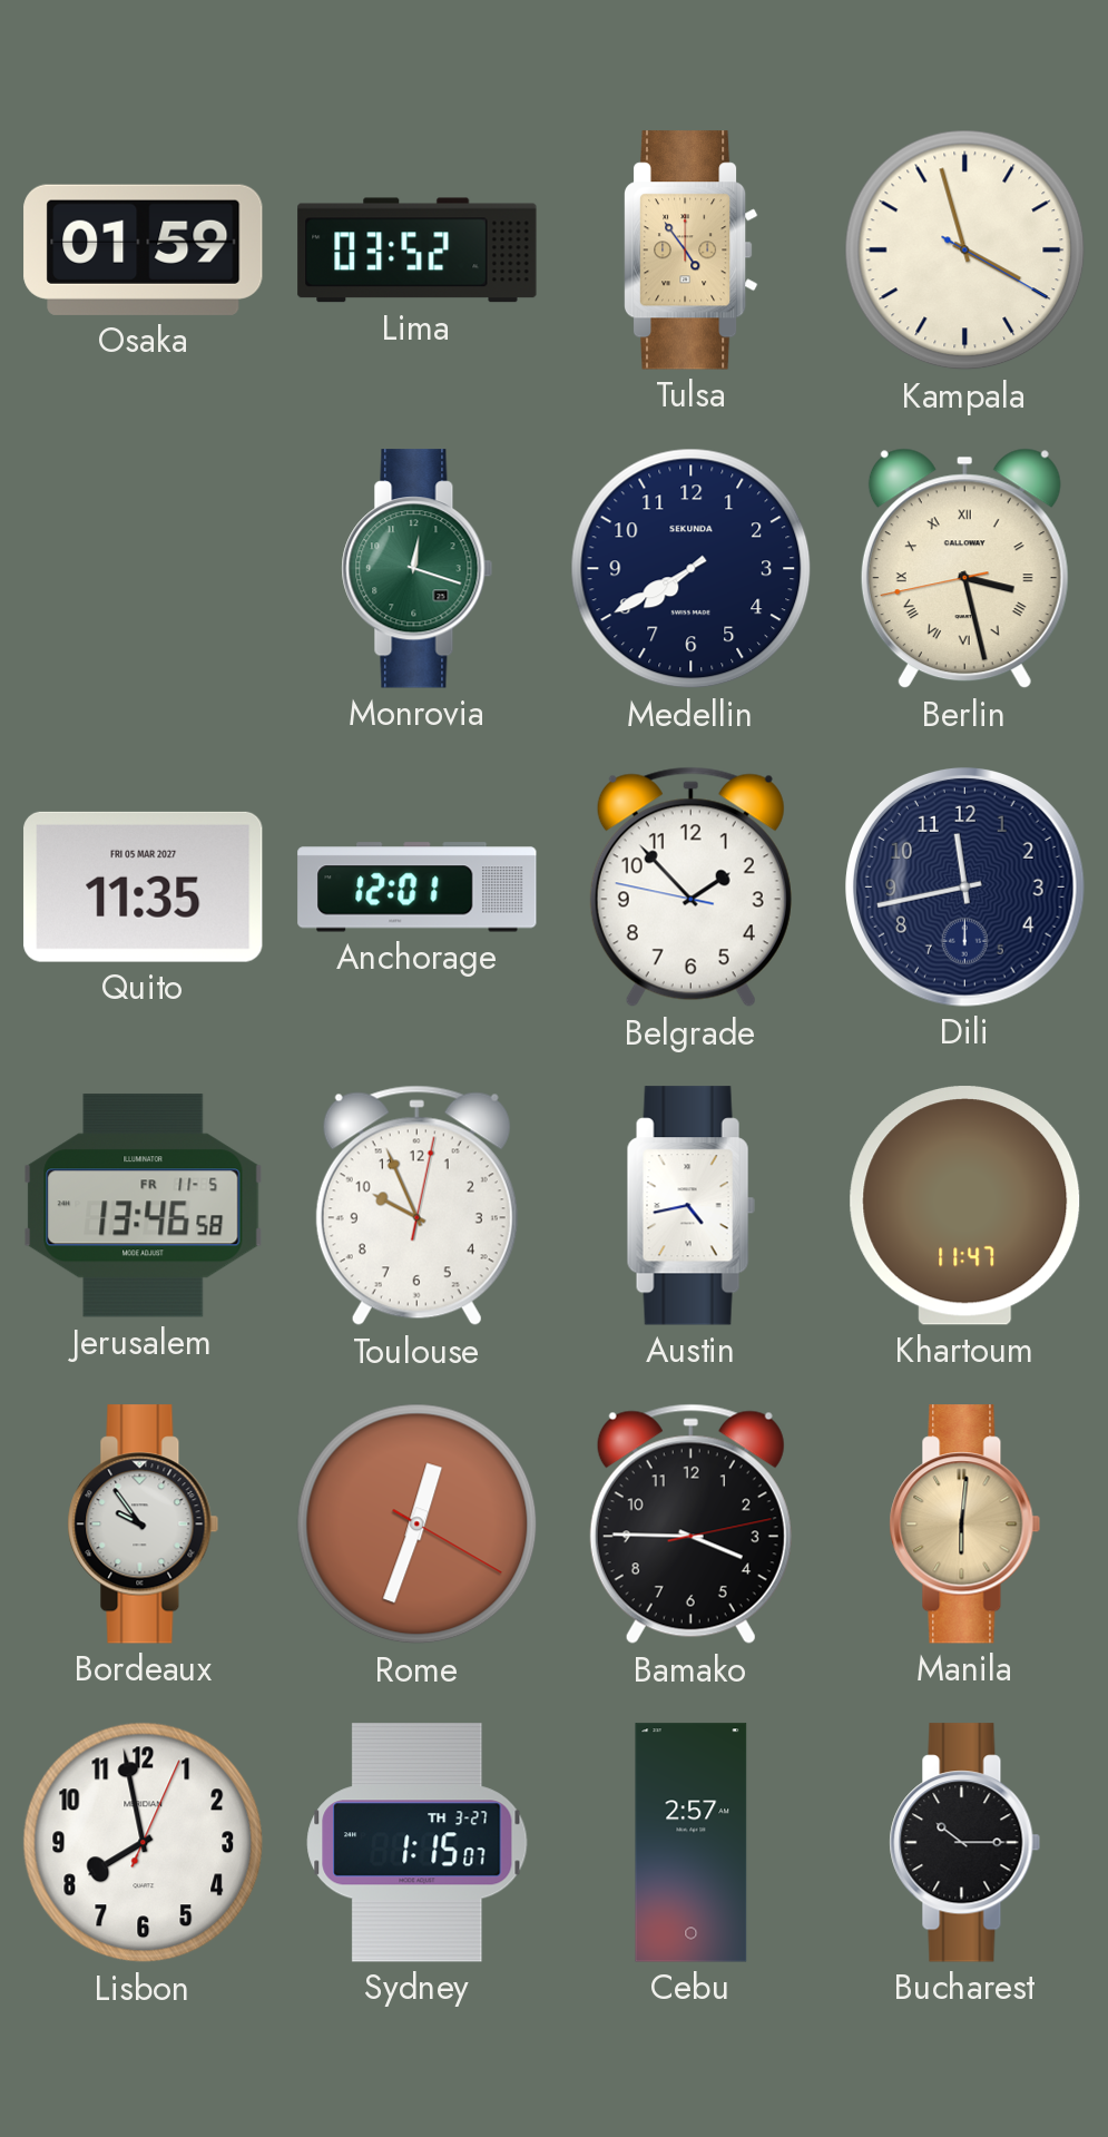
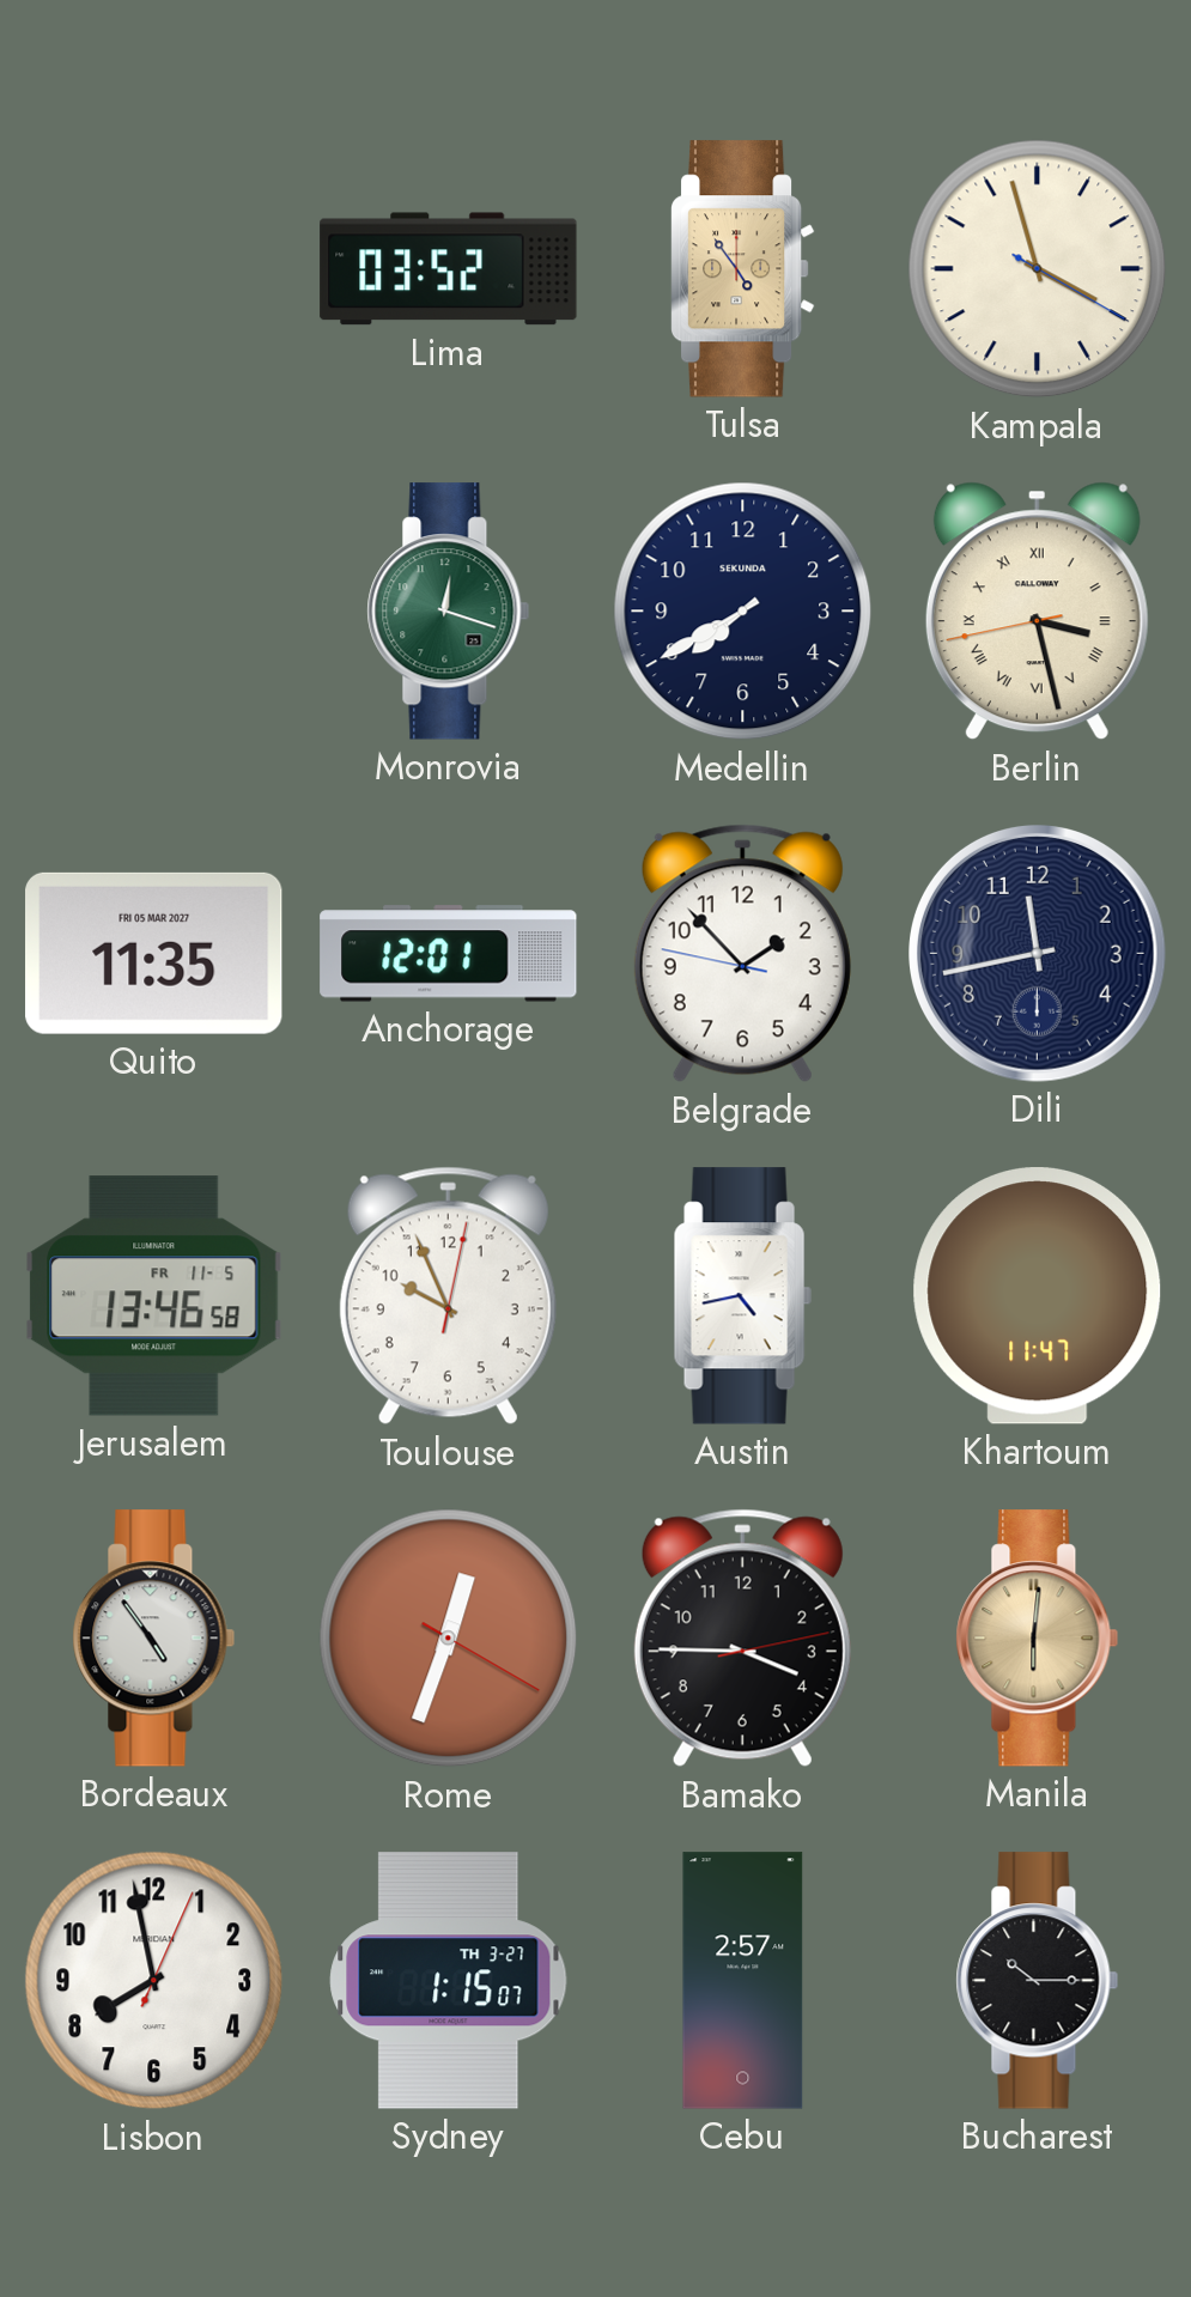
Osaka: 01:59 -> none
Bordeaux: 9:54 -> 4:54
